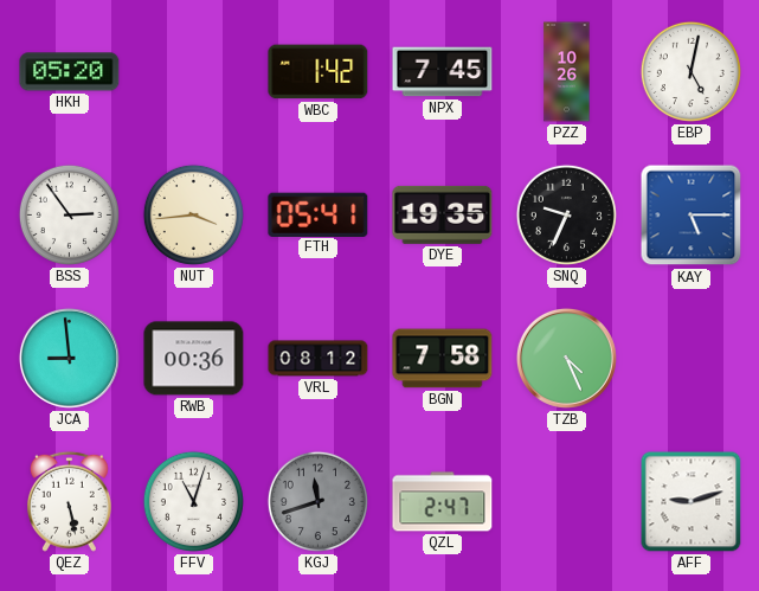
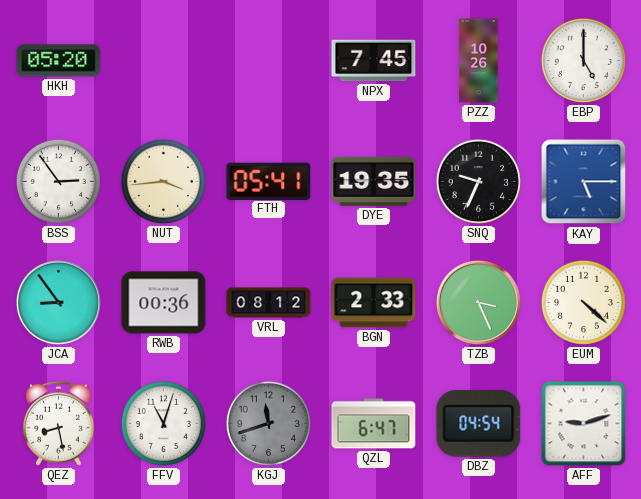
WBC: 1:42 -> none
EBP: 5:02 -> 5:00
JCA: 8:59 -> 8:54
BGN: 7:58 -> 2:33
TZB: 4:26 -> 3:26
EUM: none -> 4:22
QEZ: 5:28 -> 8:28
QZL: 2:47 -> 6:47
DBZ: none -> 04:54
